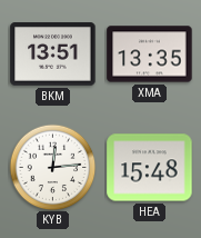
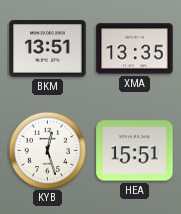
KYB: 12:14 -> 12:27
HEA: 15:48 -> 15:51
